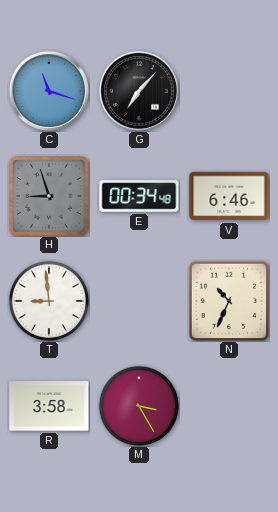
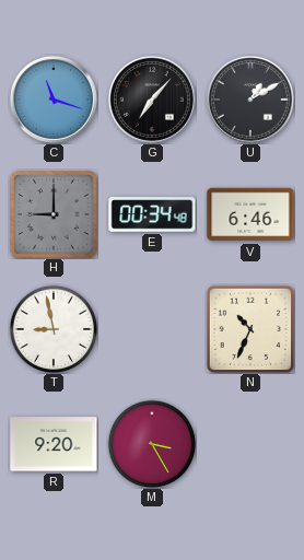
U: none -> 1:10
H: 8:57 -> 9:00
T: 8:59 -> 8:58
R: 3:58 -> 9:20
